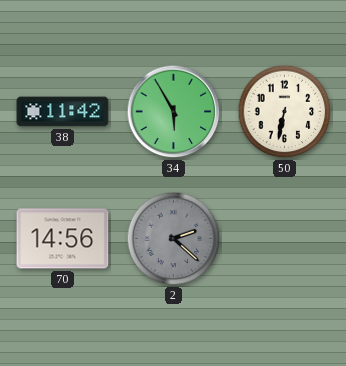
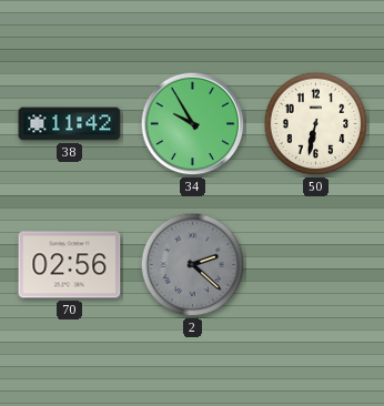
34: 5:55 -> 9:55
70: 14:56 -> 02:56
